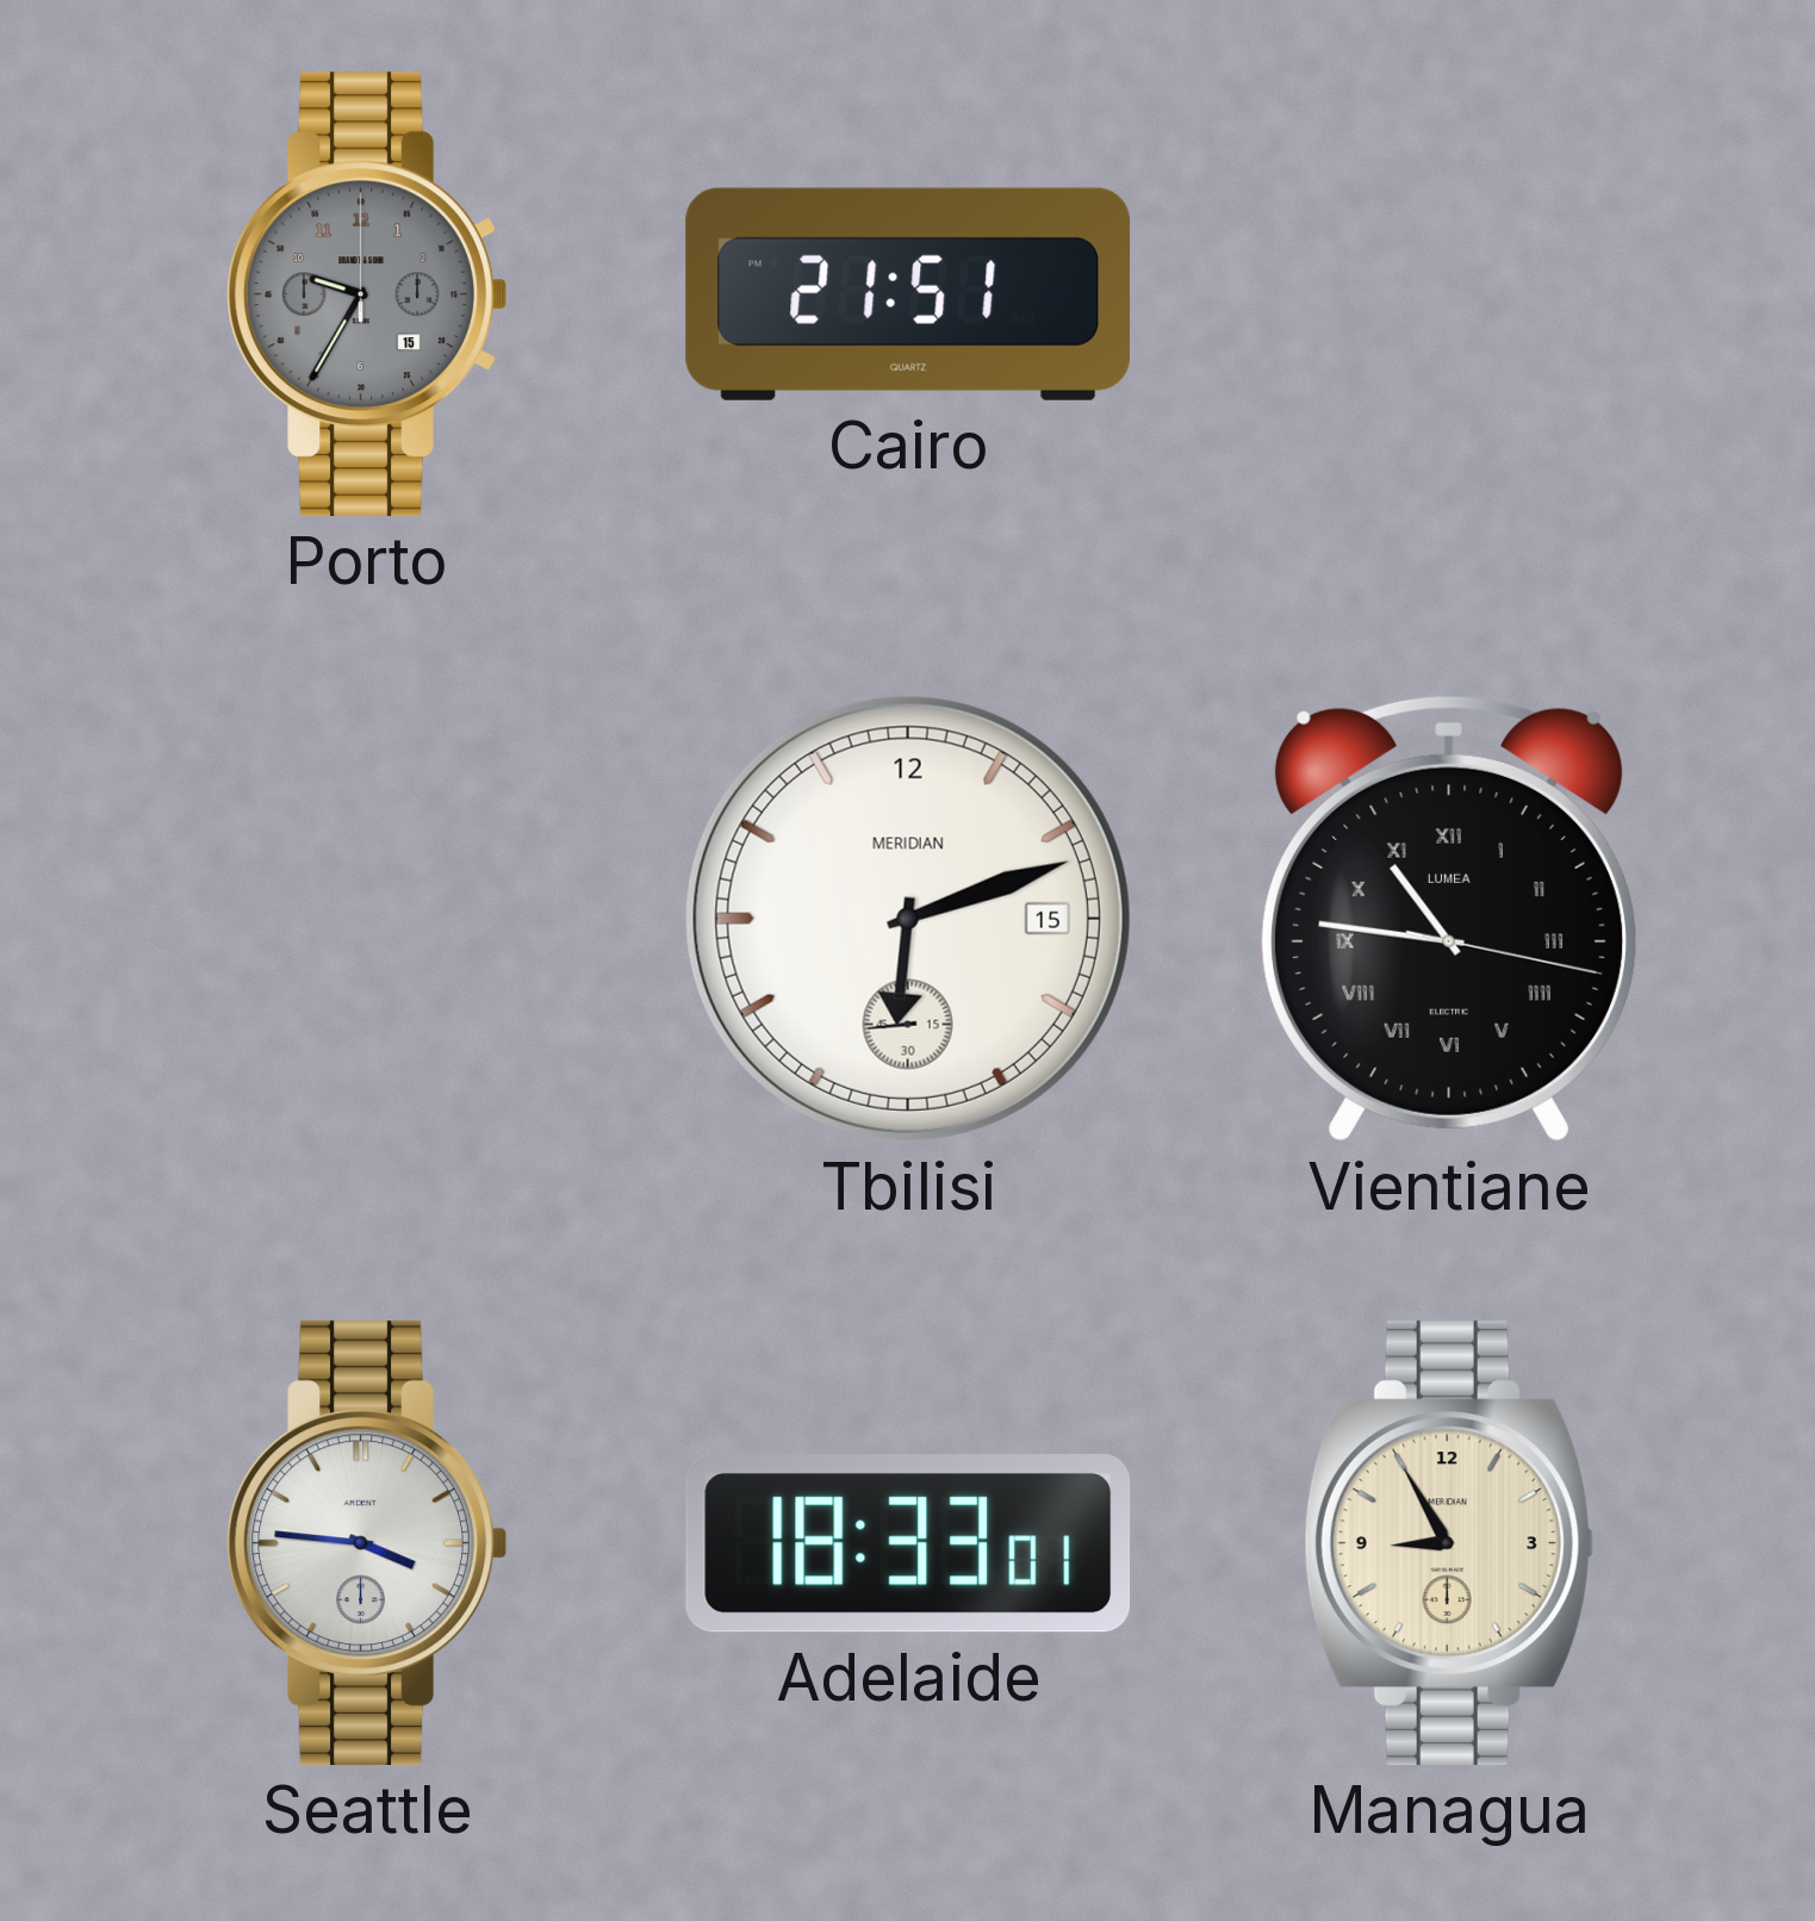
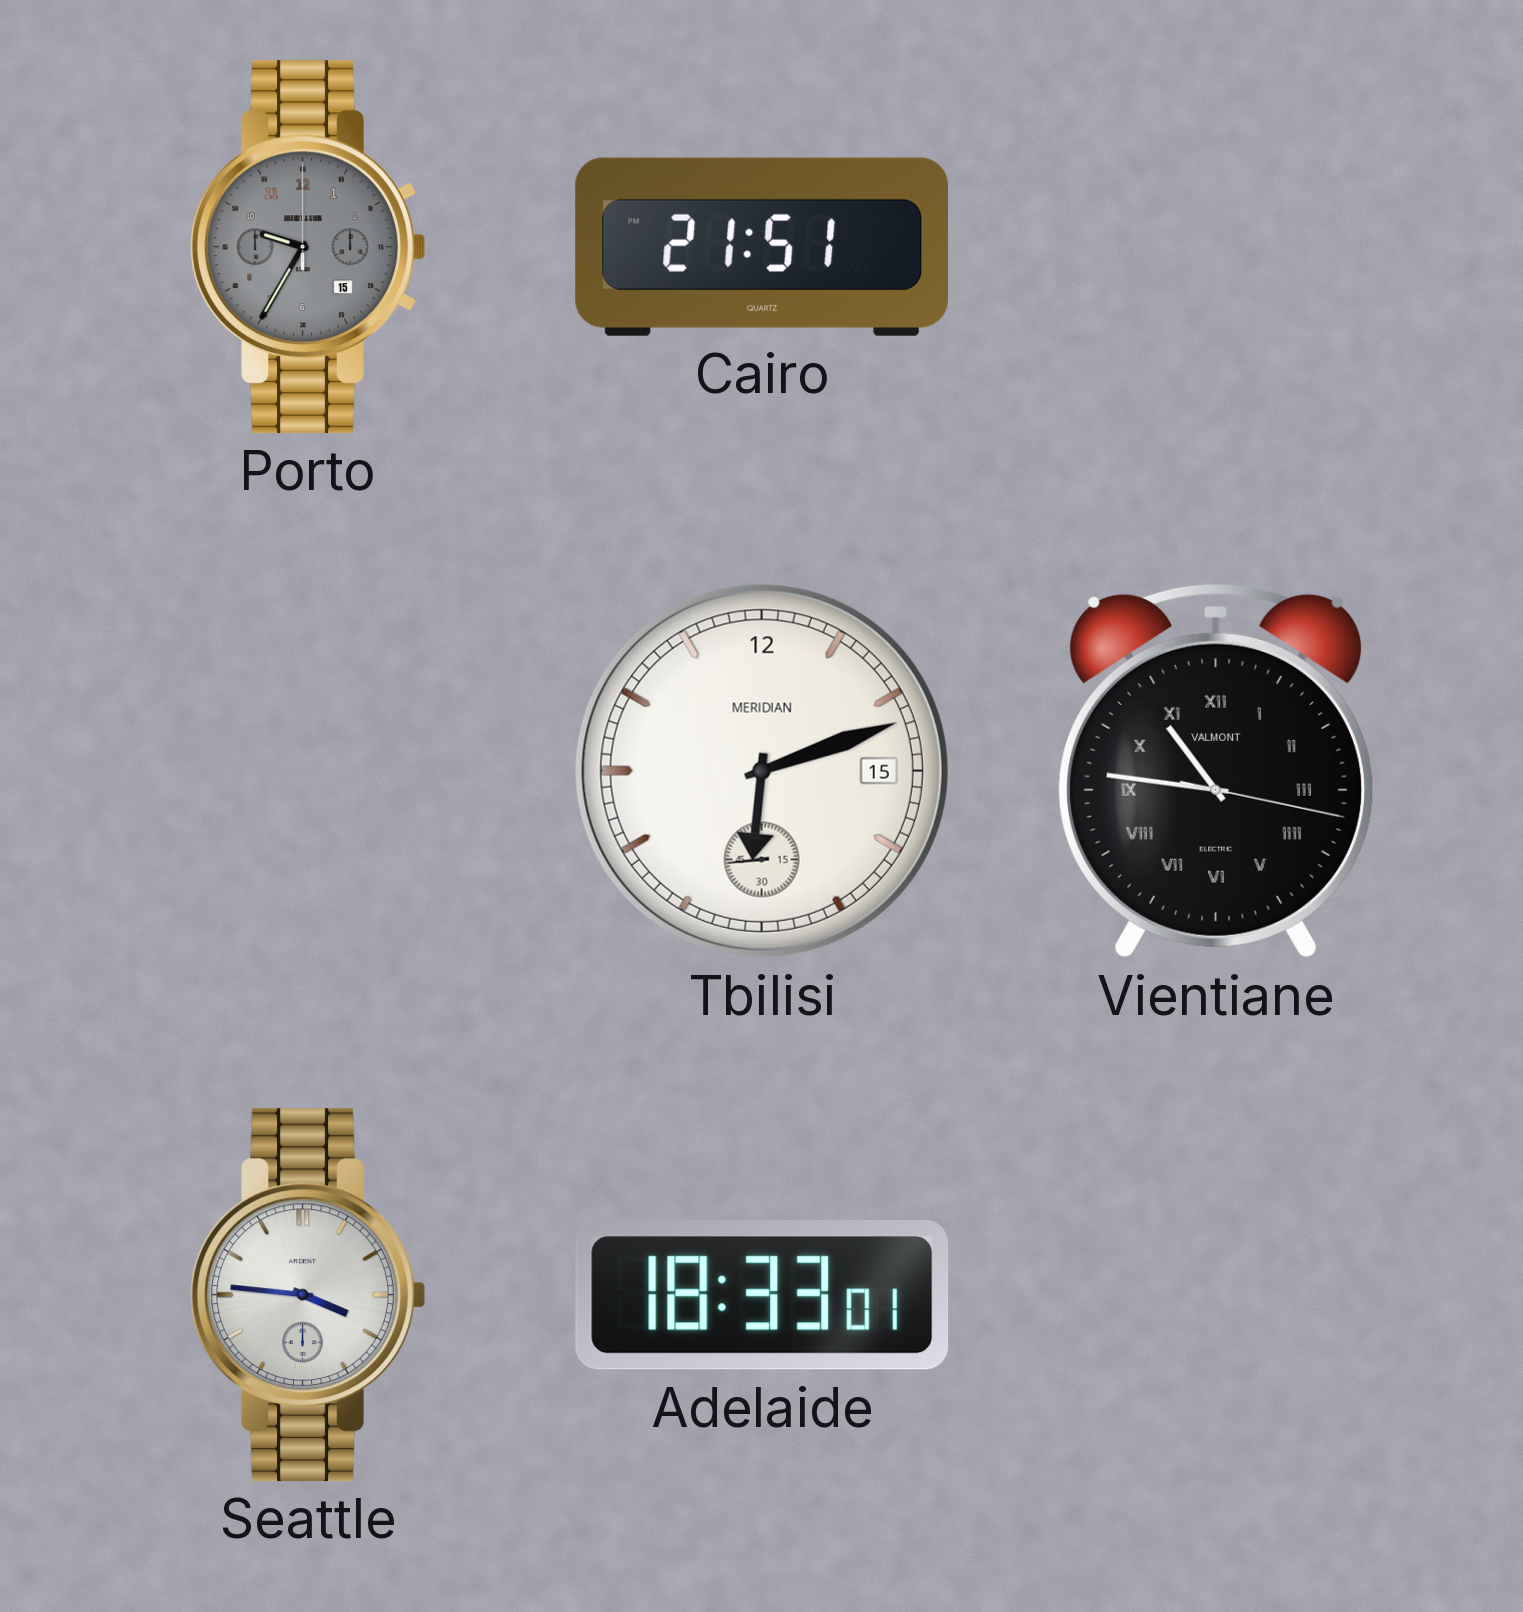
Vientiane brand: LUMEA -> VALMONT
Managua: 8:55 -> none
